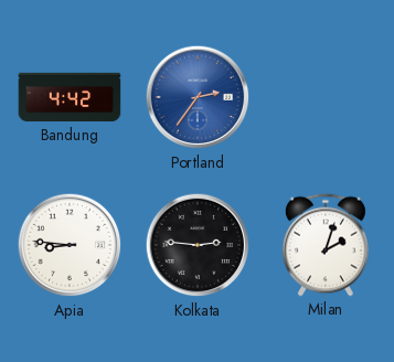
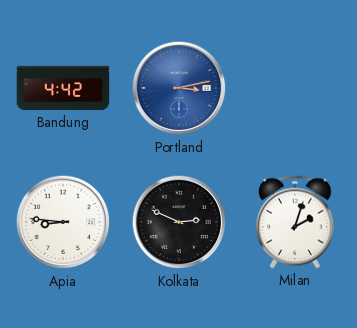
Portland: 2:36 -> 3:13
Kolkata: 2:46 -> 2:49
